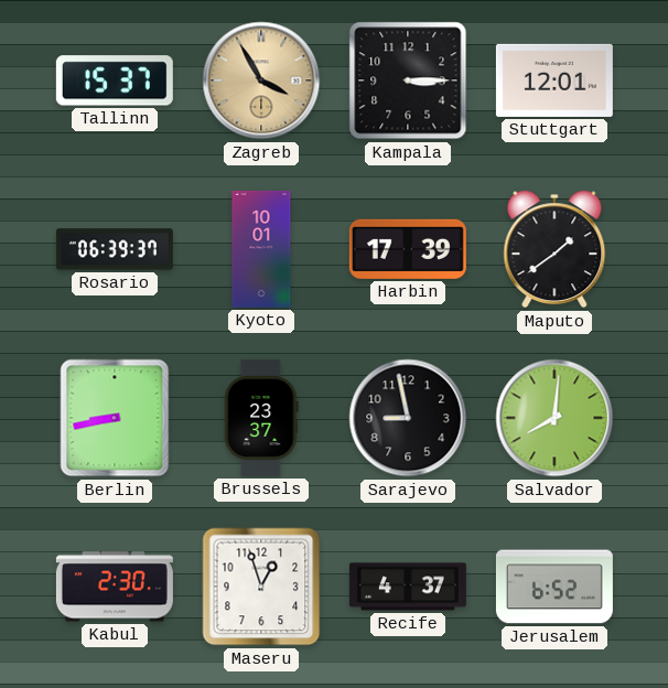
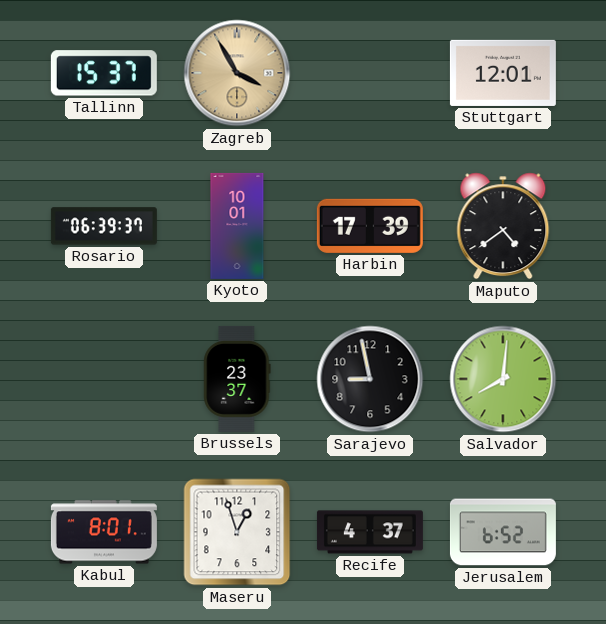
Kampala: 3:15 -> none
Maputo: 1:39 -> 4:39
Berlin: 8:43 -> none
Kabul: 2:30 -> 8:01
